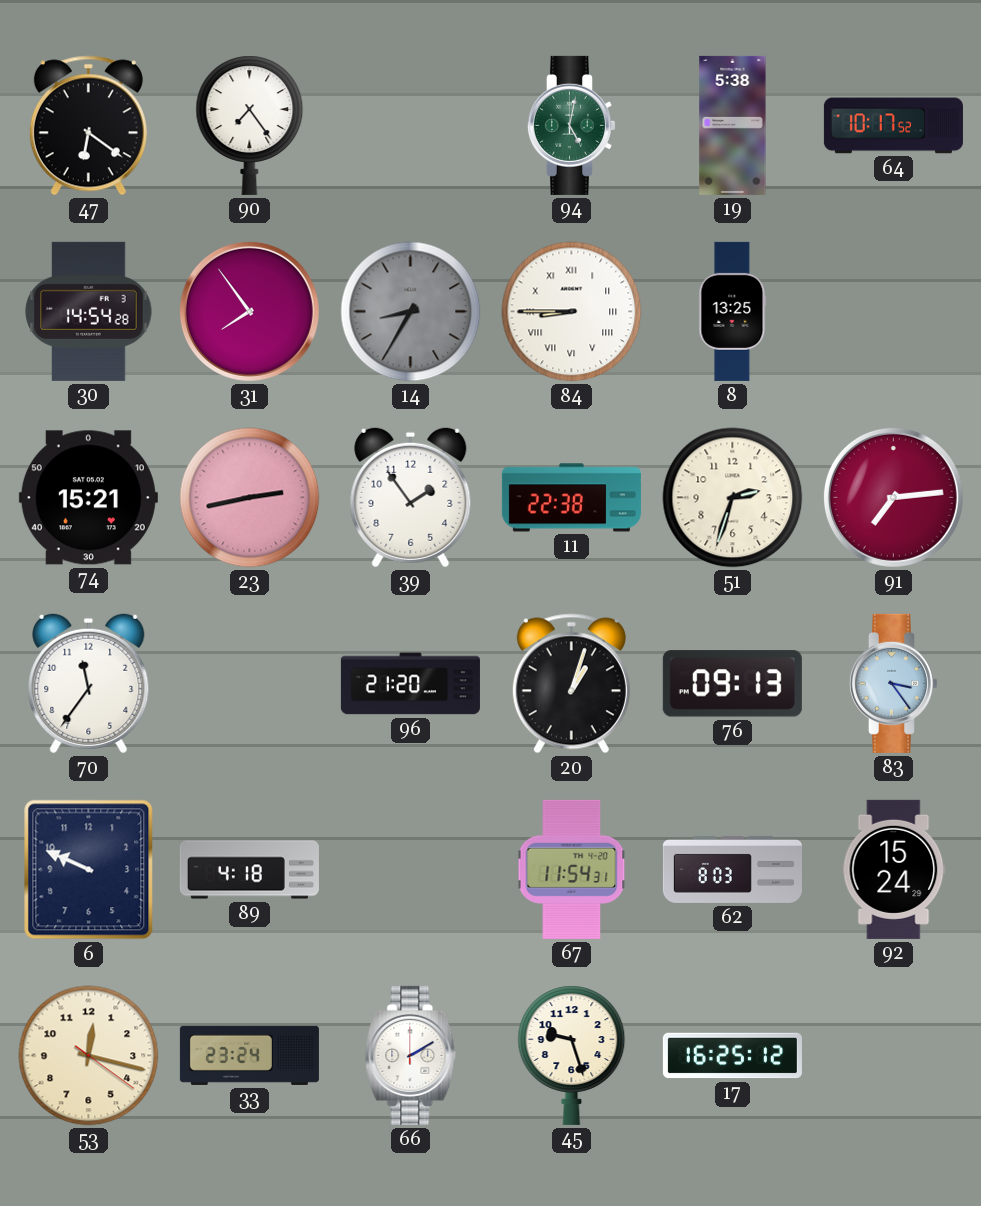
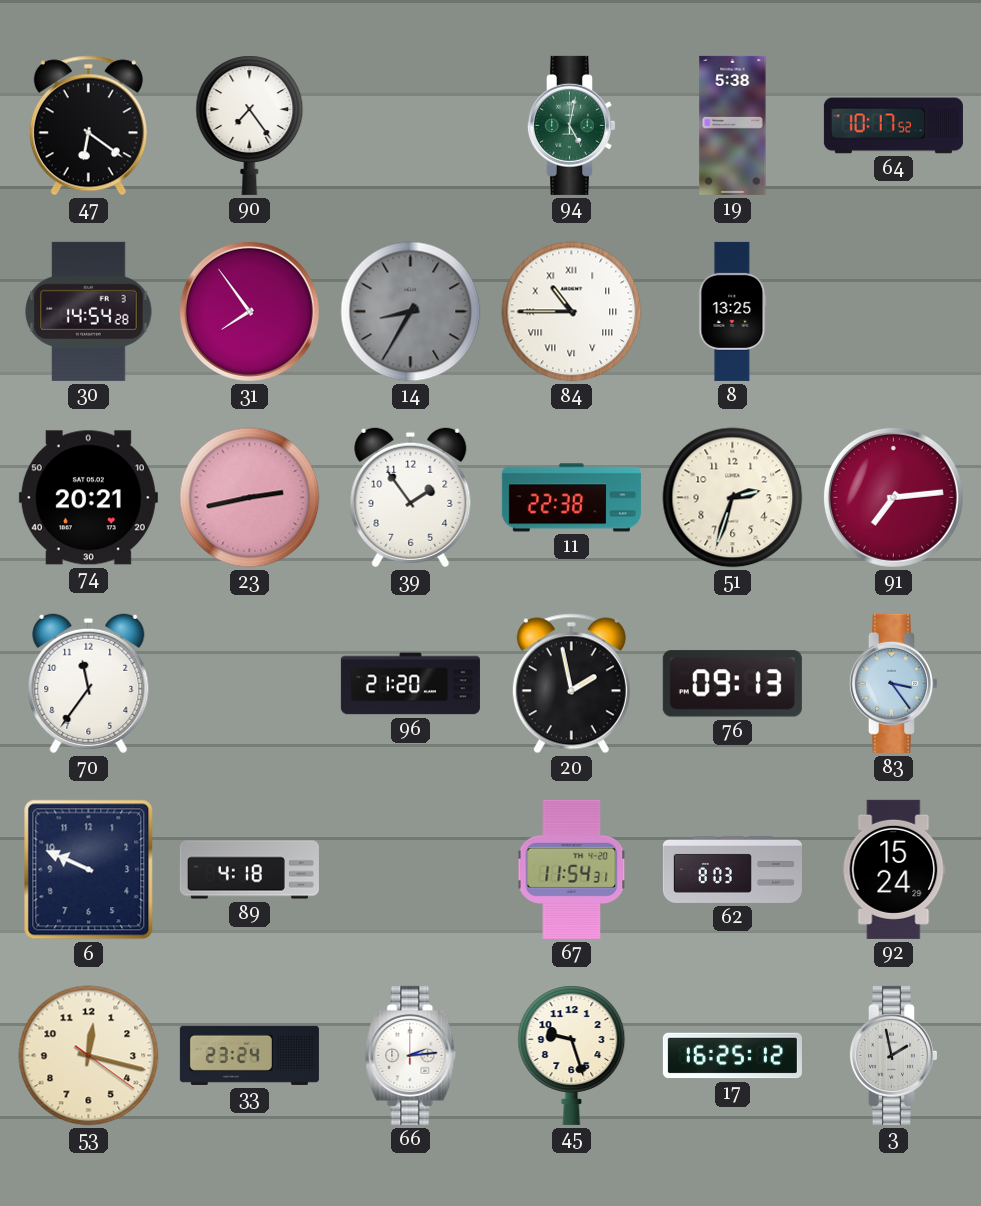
84: 8:45 -> 10:45
74: 15:21 -> 20:21
20: 1:03 -> 1:58
66: 2:10 -> 2:14
3: none -> 1:58
